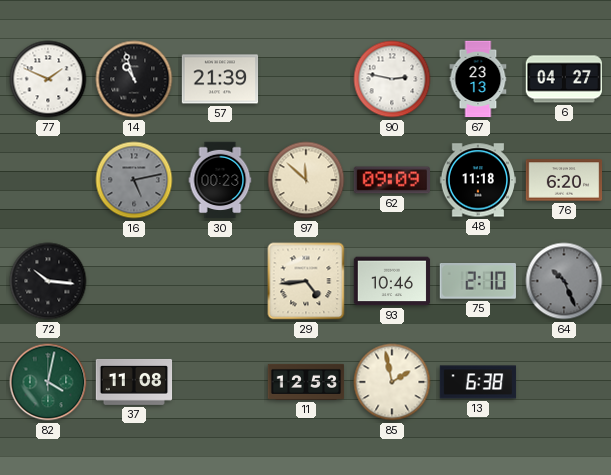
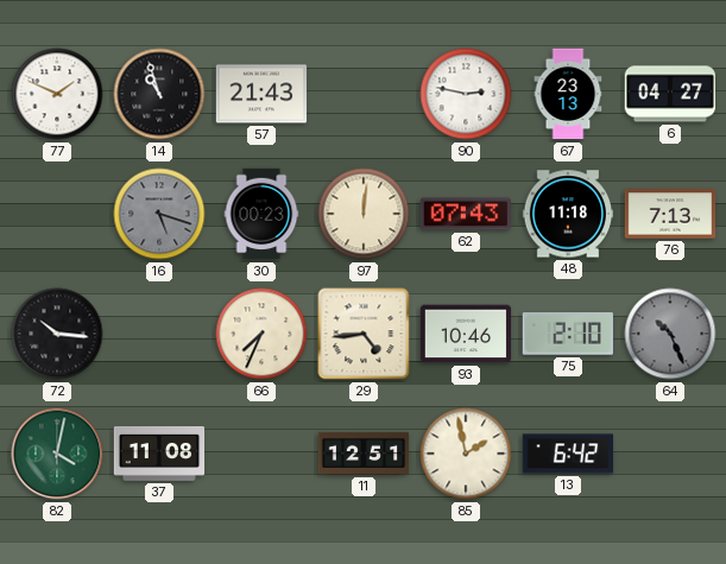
57: 21:39 -> 21:43
16: 5:13 -> 5:18
97: 11:52 -> 12:01
62: 09:09 -> 07:43
76: 6:20 -> 7:13
66: none -> 7:34
11: 12:53 -> 12:51
13: 6:38 -> 6:42
